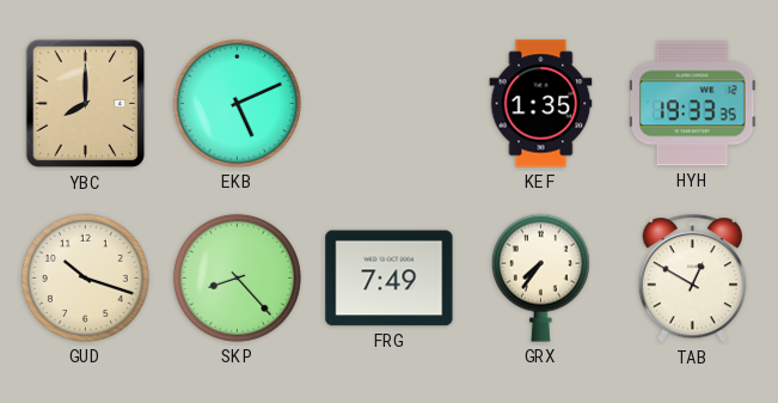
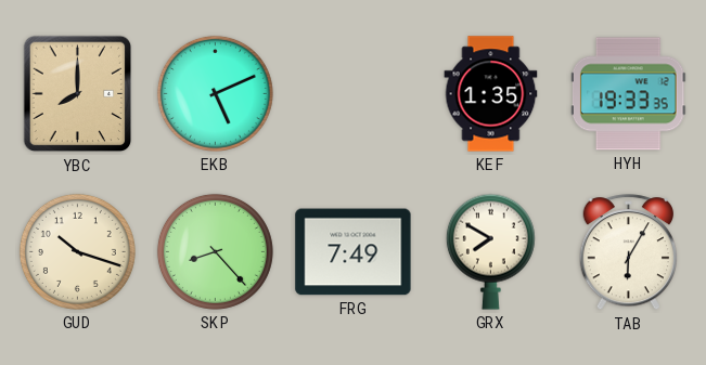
GRX: 7:36 -> 7:50
TAB: 12:50 -> 6:05
